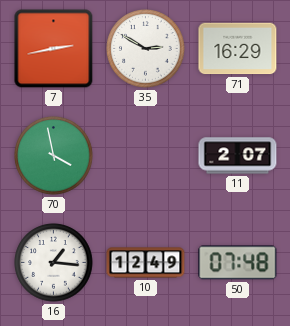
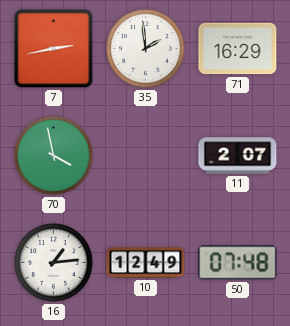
35: 2:50 -> 1:59
16: 1:16 -> 1:14
